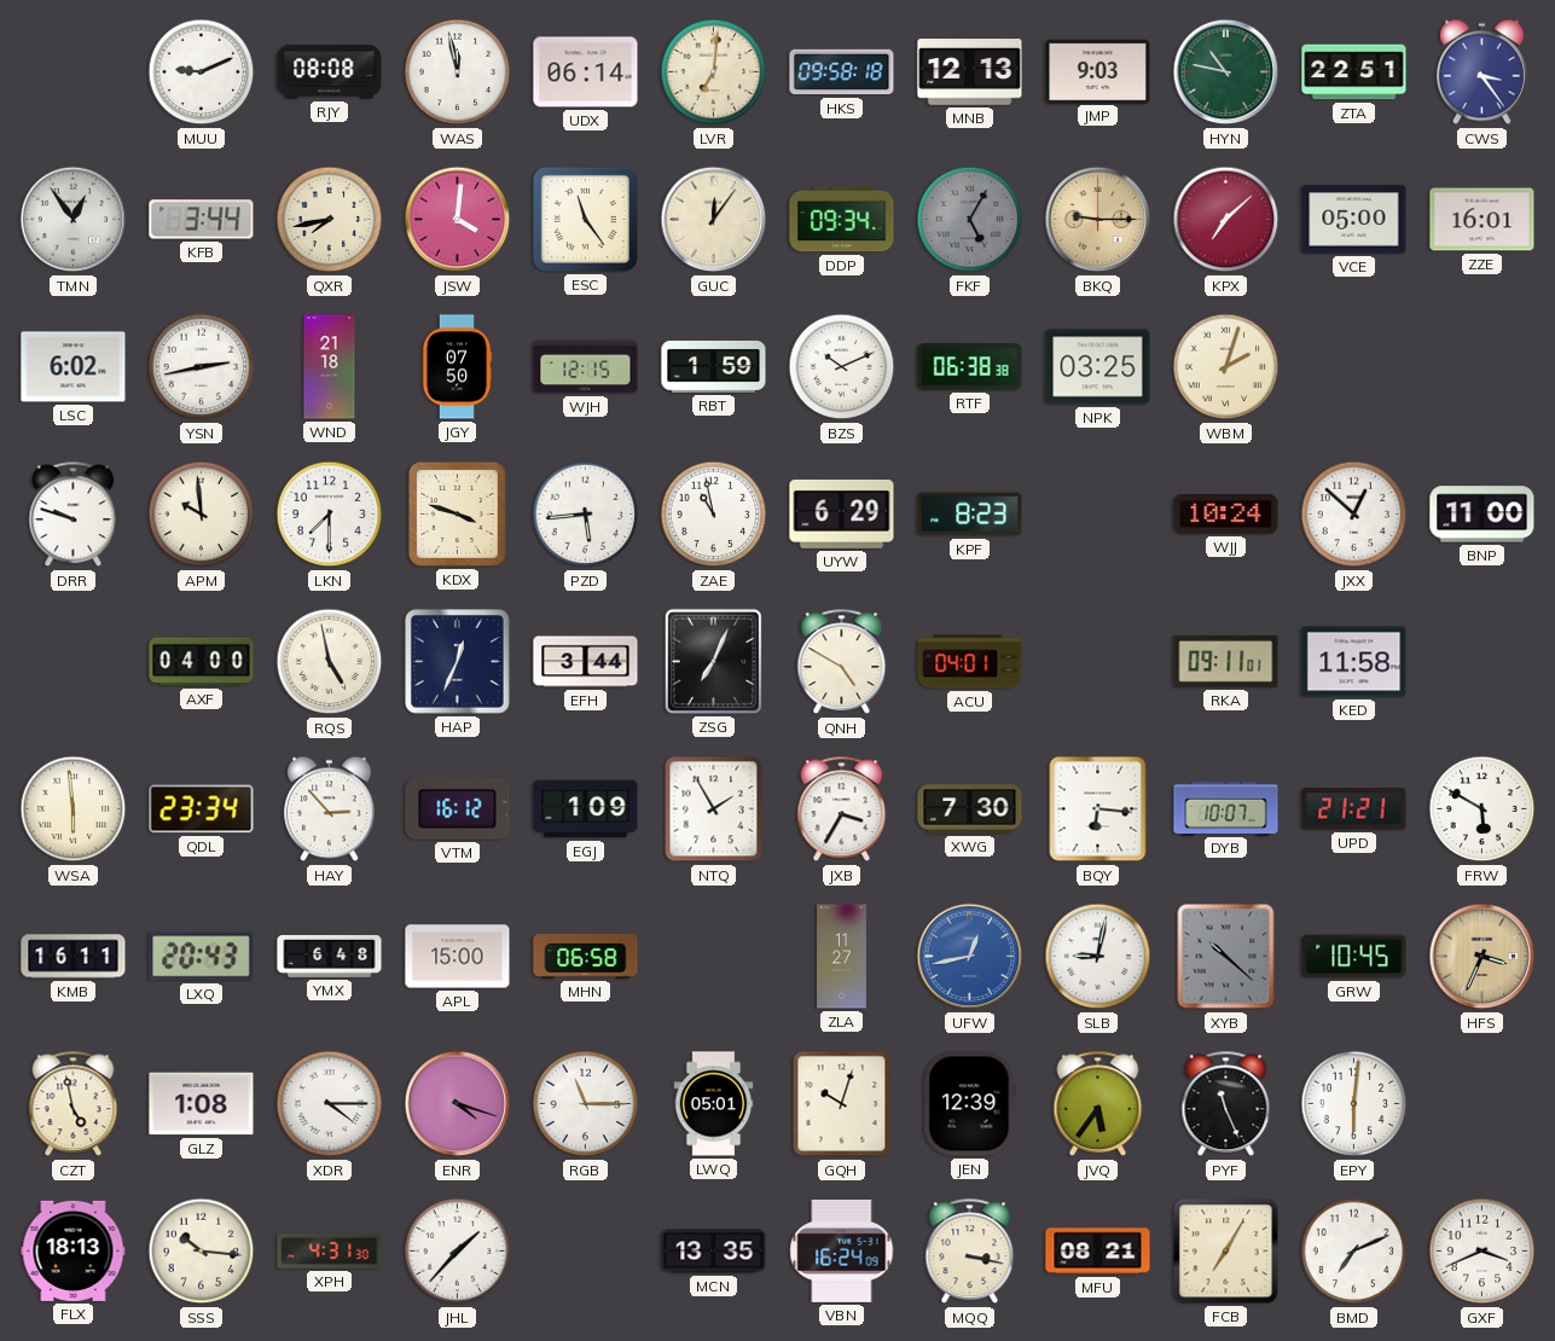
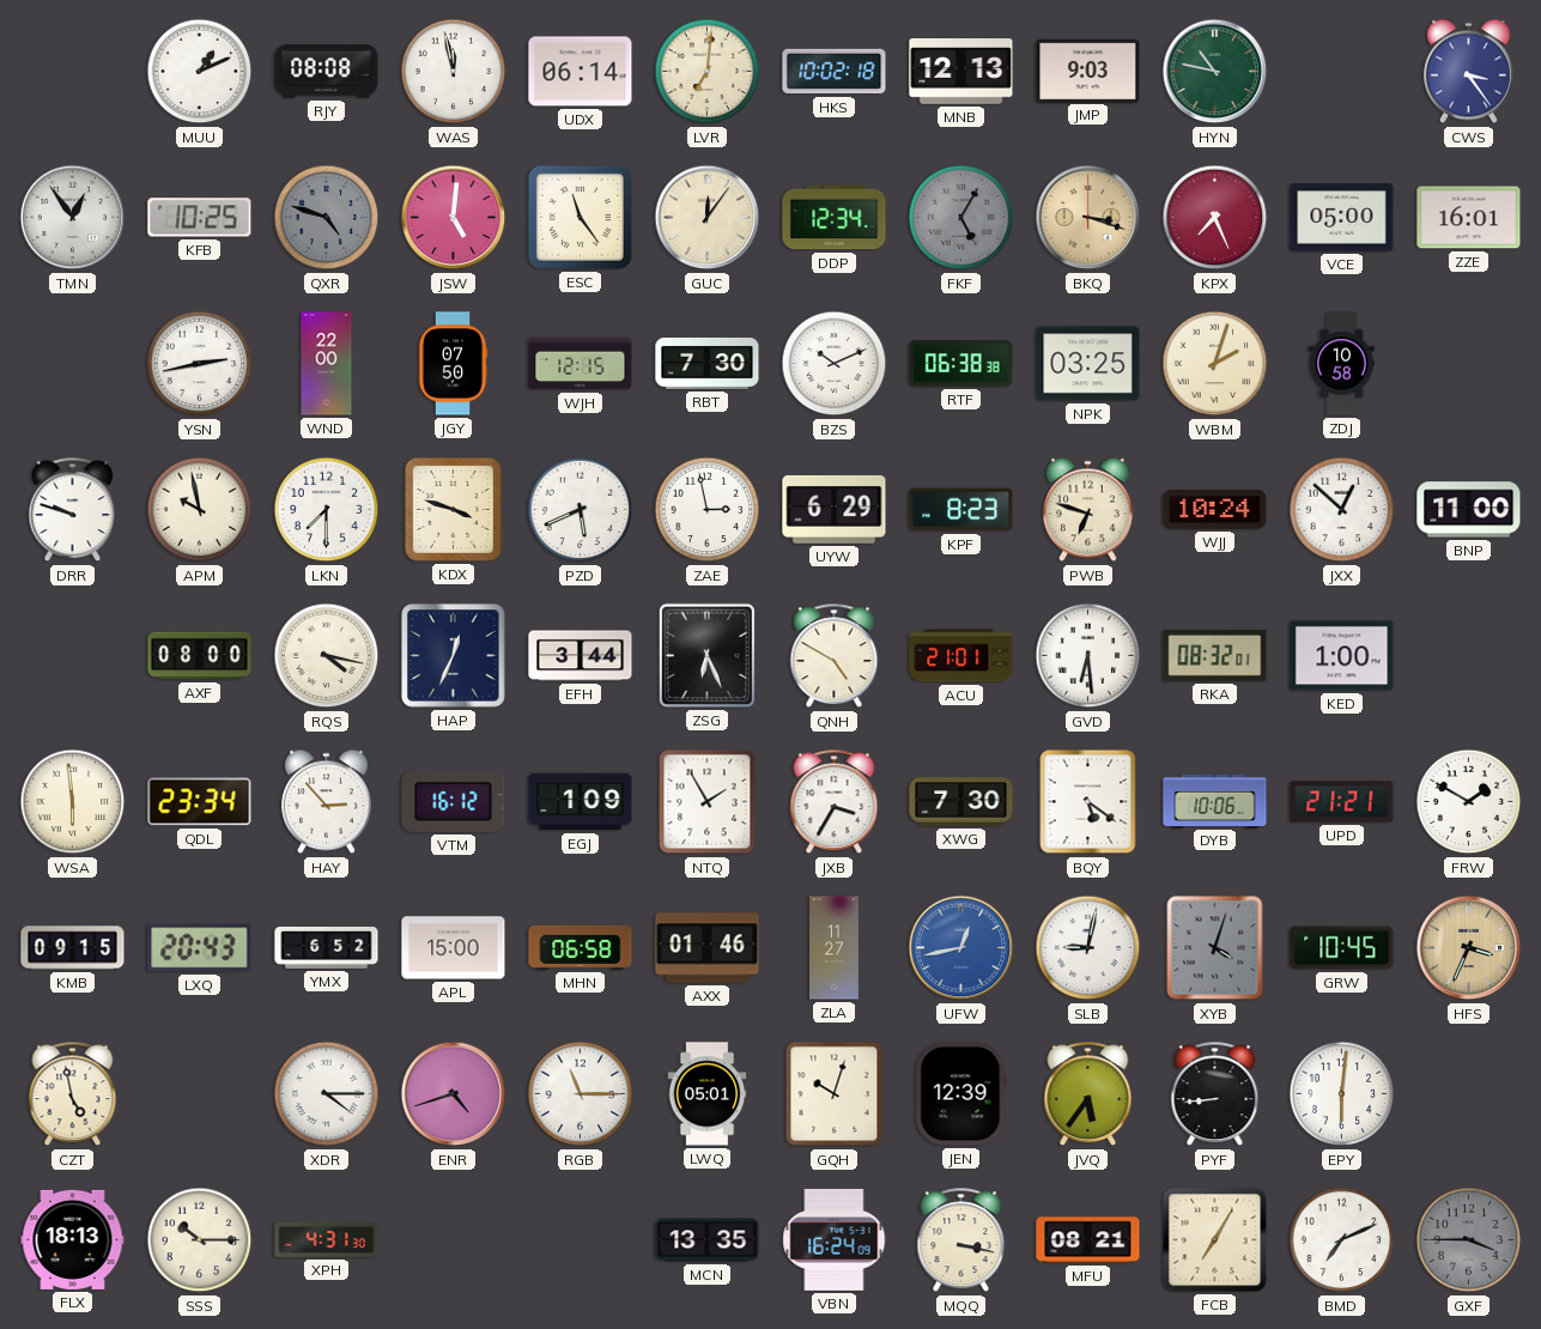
MUU: 9:11 -> 1:11
HKS: 09:58 -> 10:02
ZTA: 22:51 -> none
KFB: 3:44 -> 10:25
QXR: 7:43 -> 4:48
QXR dial: cream -> grey
JSW: 4:01 -> 5:01
DDP: 09:34 -> 12:34
BKQ: 9:15 -> 3:18
KPX: 7:08 -> 7:26
LSC: 6:02 -> none
WND: 21:18 -> 22:00
RBT: 1:59 -> 7:30
ZDJ: none -> 10:58
APM: 9:59 -> 9:58
PZD: 5:44 -> 5:41
ZAE: 10:58 -> 2:58
PWB: none -> 6:48
AXF: 04:00 -> 08:00
RQS: 4:58 -> 4:17
ZSG: 7:04 -> 6:26
ACU: 04:01 -> 21:01
GVD: none -> 6:29
RKA: 09:11 -> 08:32
KED: 11:58 -> 1:00
BQY: 6:16 -> 5:21
DYB: 10:07 -> 10:06
FRW: 5:50 -> 1:50
KMB: 16:11 -> 09:15
YMX: 6:48 -> 6:52
AXX: none -> 01:46
XYB: 10:22 -> 4:03
GLZ: 1:08 -> none
ENR: 4:18 -> 4:42
PYF: 11:26 -> 8:44
SSS: 10:16 -> 10:15
JHL: 1:37 -> none
GXF: 3:41 -> 3:45
GXF dial: white -> grey
